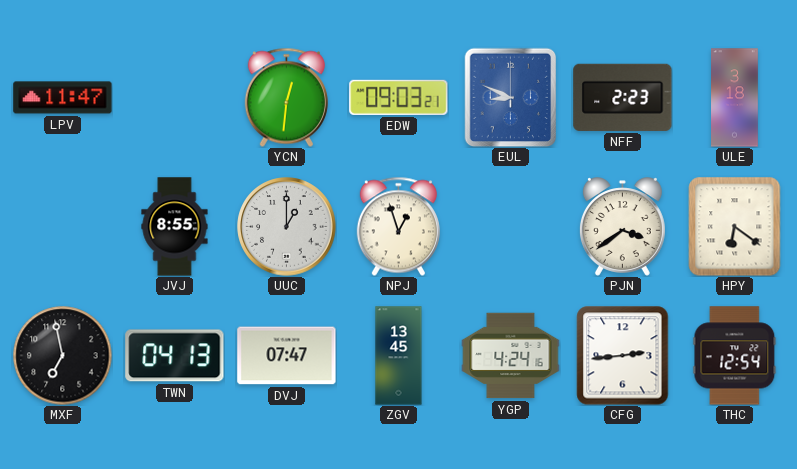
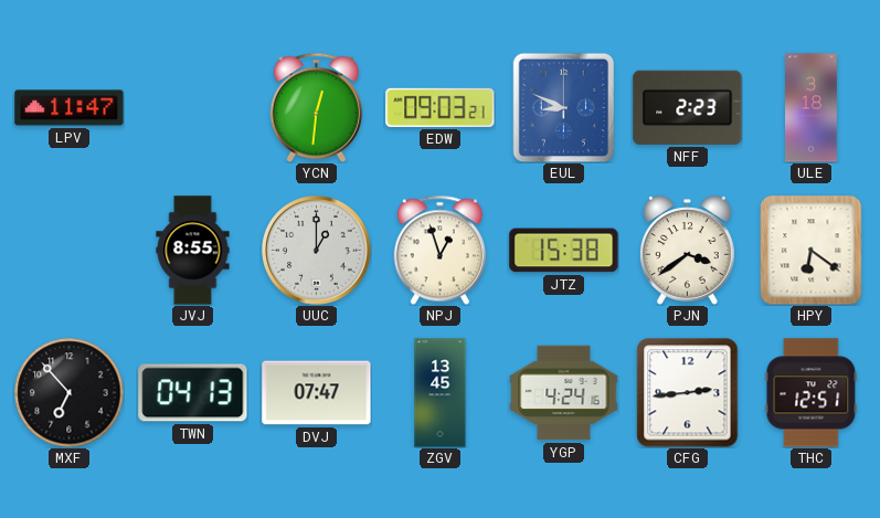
JTZ: none -> 15:38
MXF: 6:58 -> 6:53
THC: 12:54 -> 12:51
